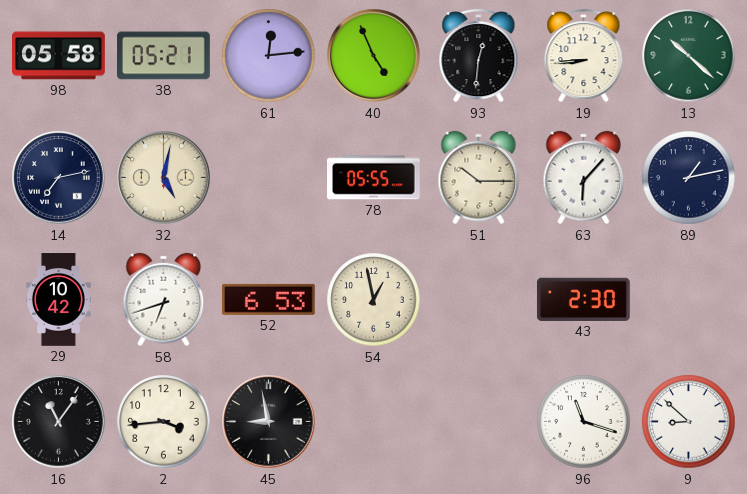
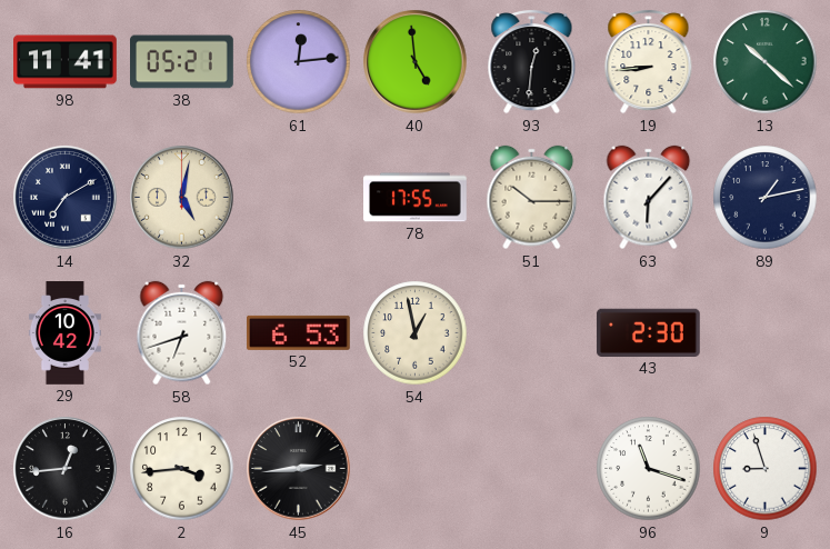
98: 05:58 -> 11:41
40: 4:56 -> 4:59
14: 7:13 -> 7:10
78: 05:55 -> 17:55
16: 11:06 -> 12:44
45: 8:58 -> 2:44
9: 8:52 -> 8:57
